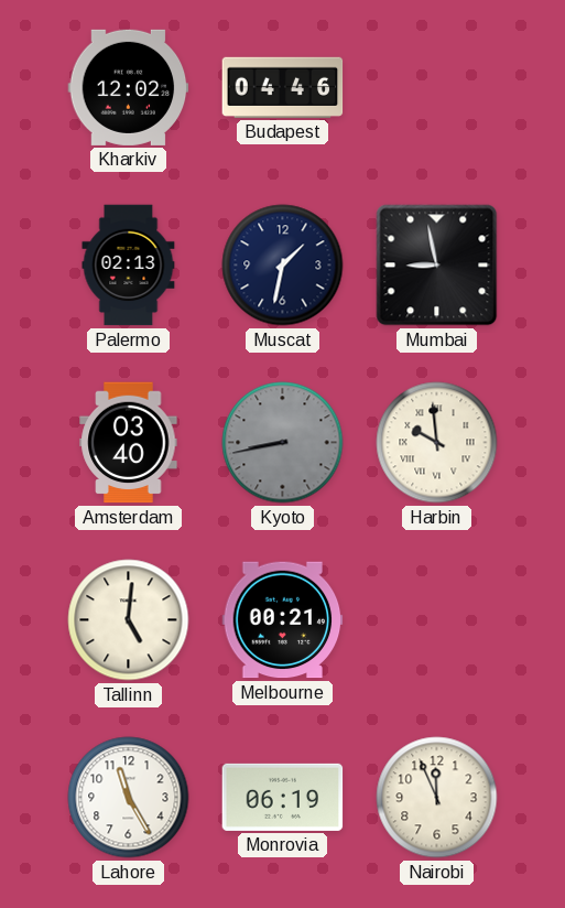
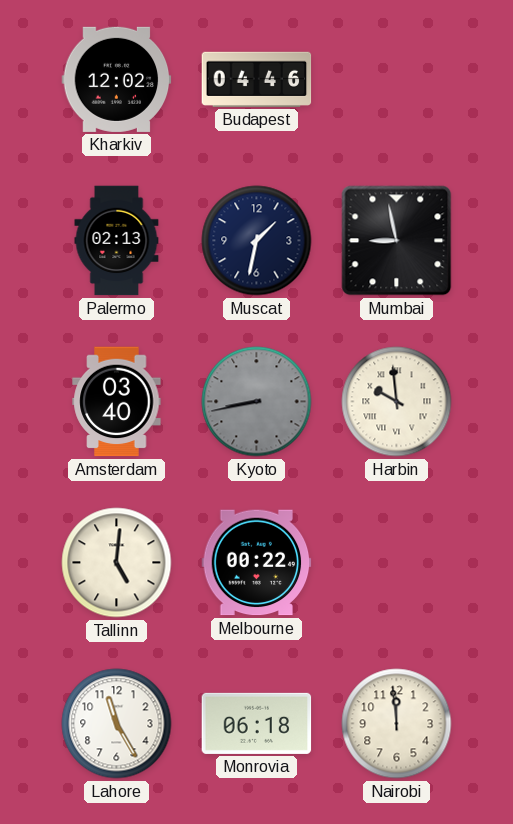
Melbourne: 00:21 -> 00:22
Monrovia: 06:19 -> 06:18
Nairobi: 11:56 -> 11:59
